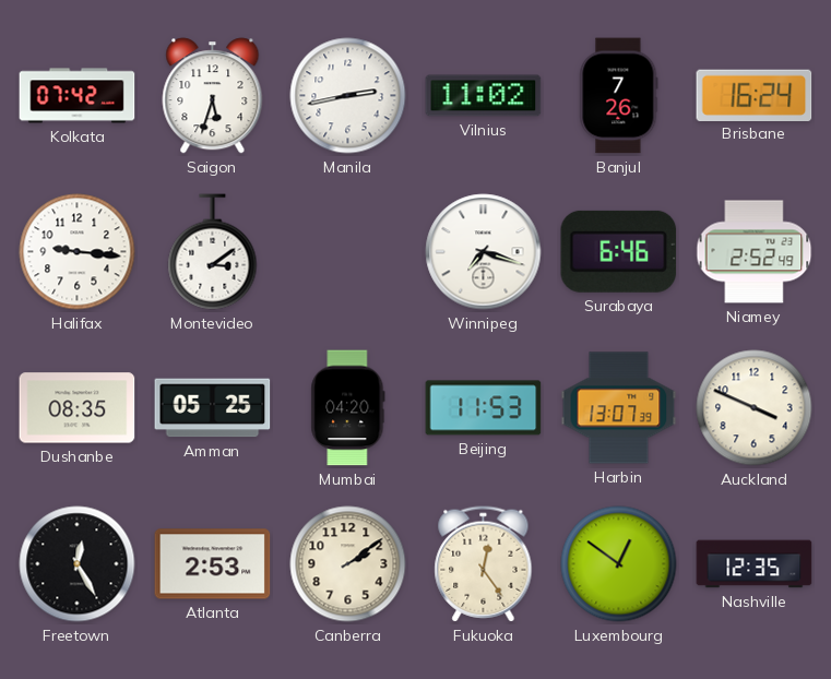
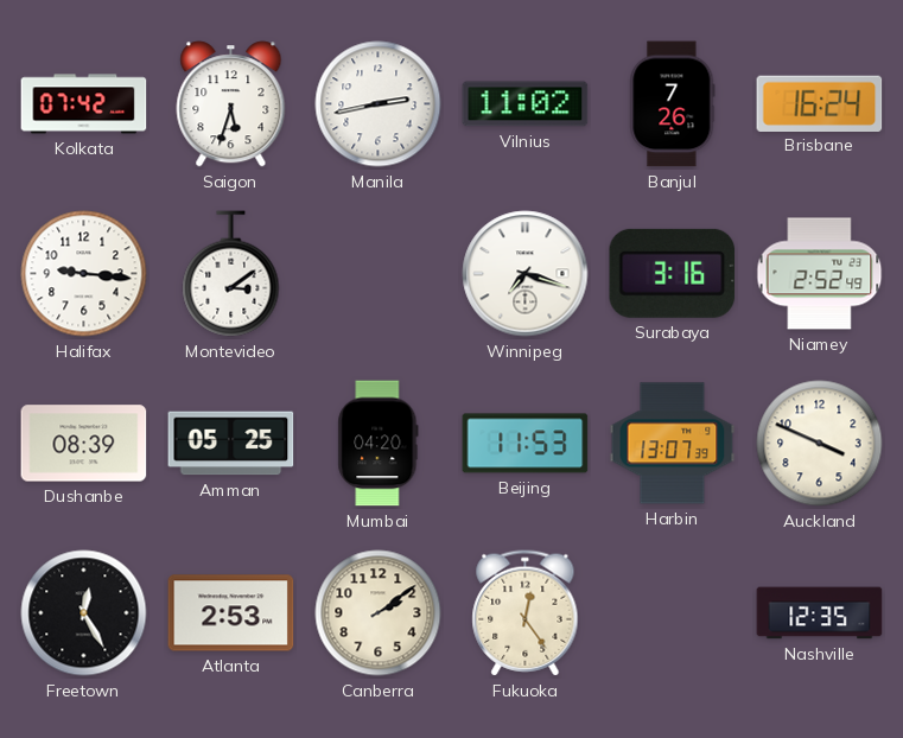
Surabaya: 6:46 -> 3:16
Dushanbe: 08:35 -> 08:39
Luxembourg: 12:51 -> none
